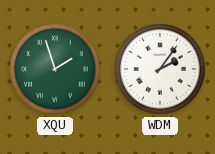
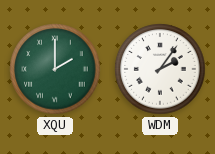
XQU: 1:57 -> 2:00
